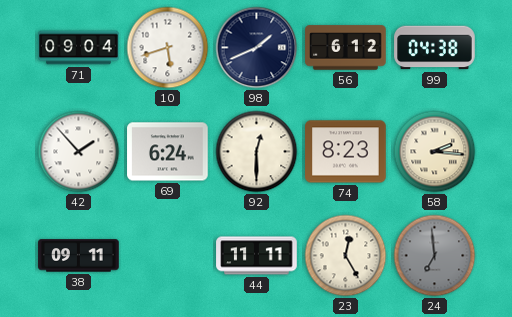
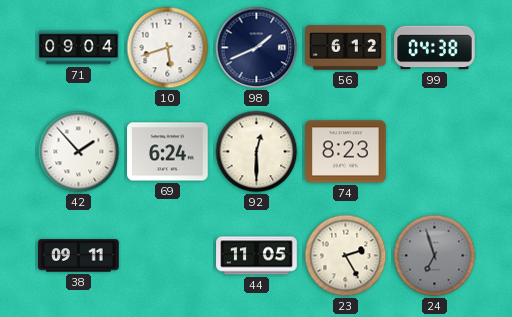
58: 2:16 -> none
44: 11:11 -> 11:05
23: 12:25 -> 2:25
24: 6:59 -> 6:57
